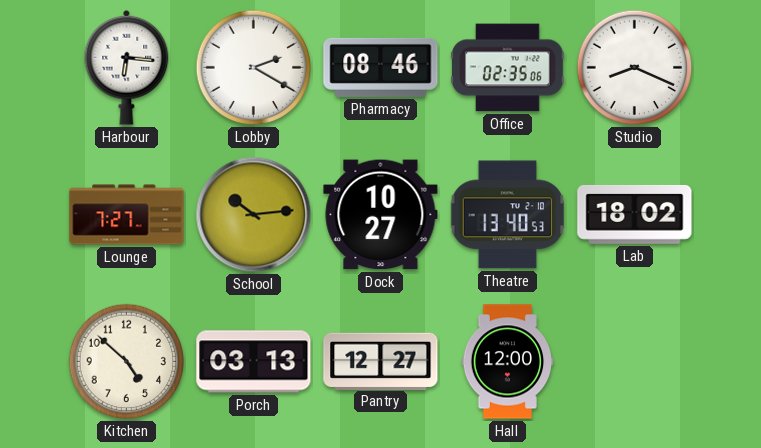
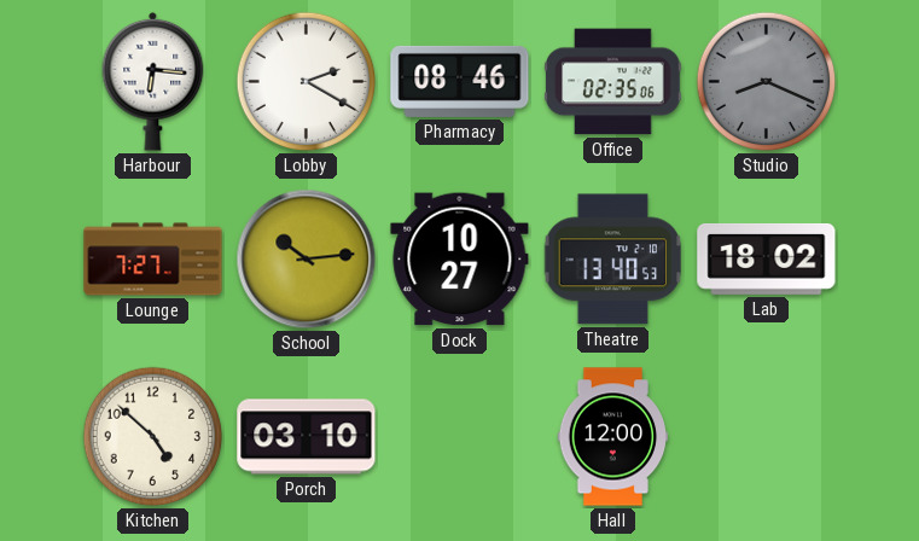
Studio dial: white -> grey
Porch: 03:13 -> 03:10
Pantry: 12:27 -> none
